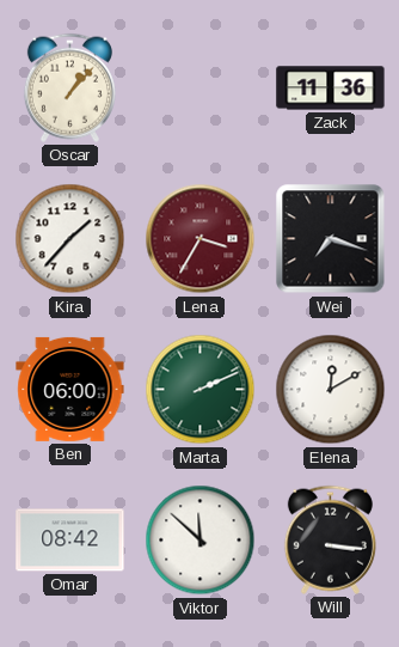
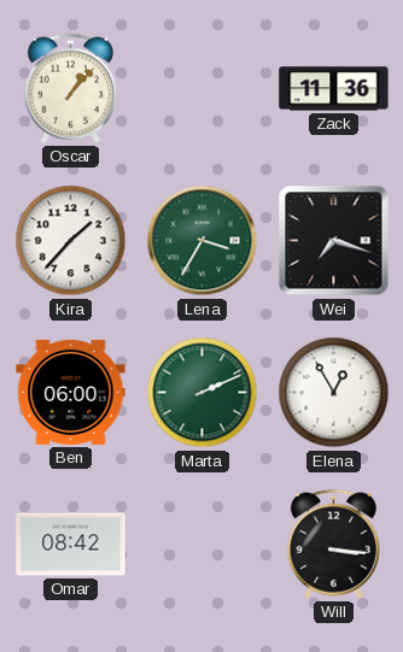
Lena dial: burgundy -> green
Elena: 12:10 -> 12:55
Viktor: 11:52 -> none
